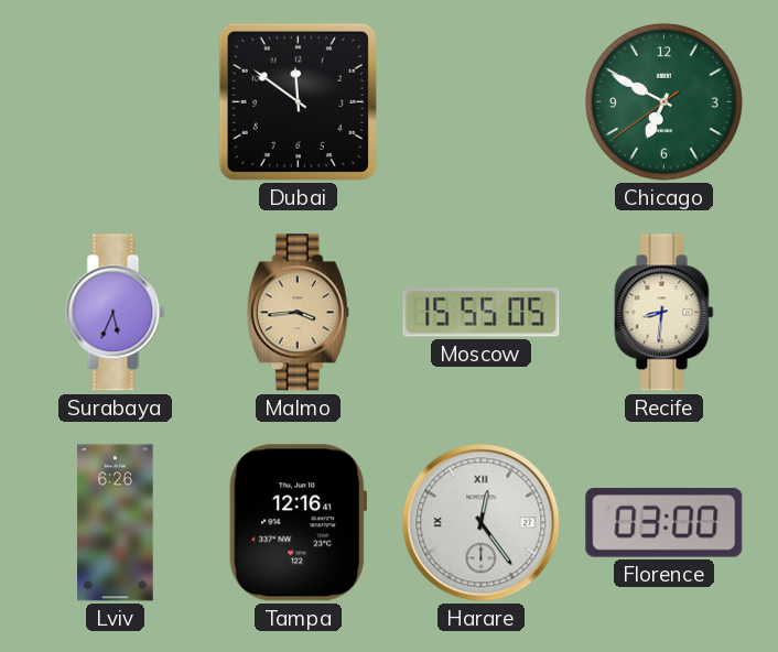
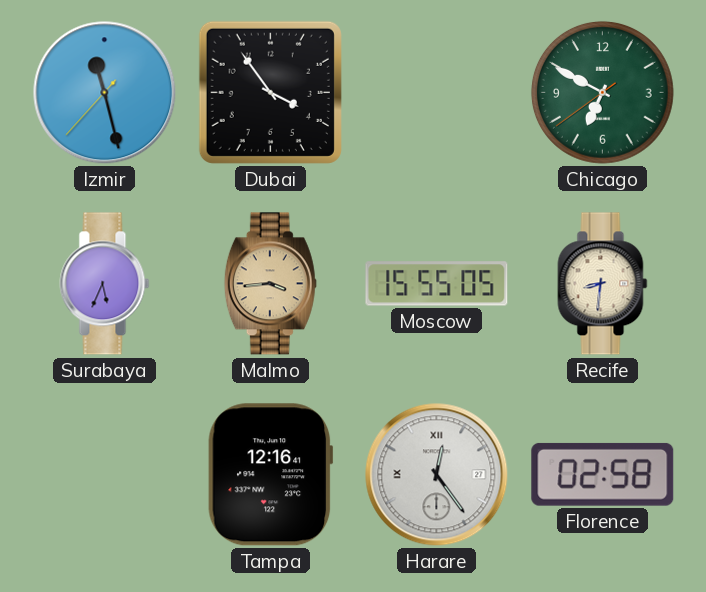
Izmir: none -> 11:27
Dubai: 11:51 -> 3:54
Lviv: 6:26 -> none
Florence: 03:00 -> 02:58
